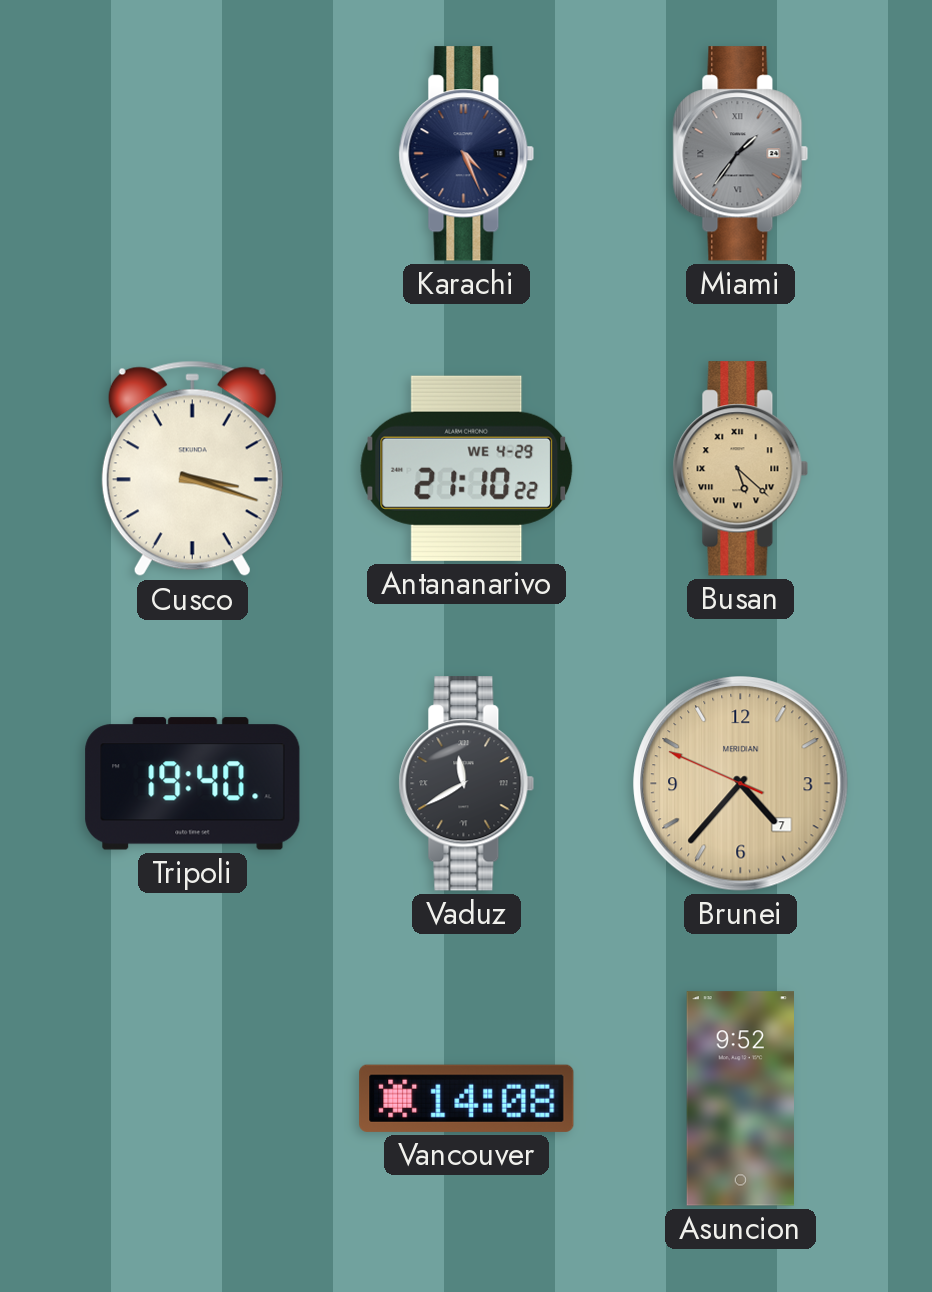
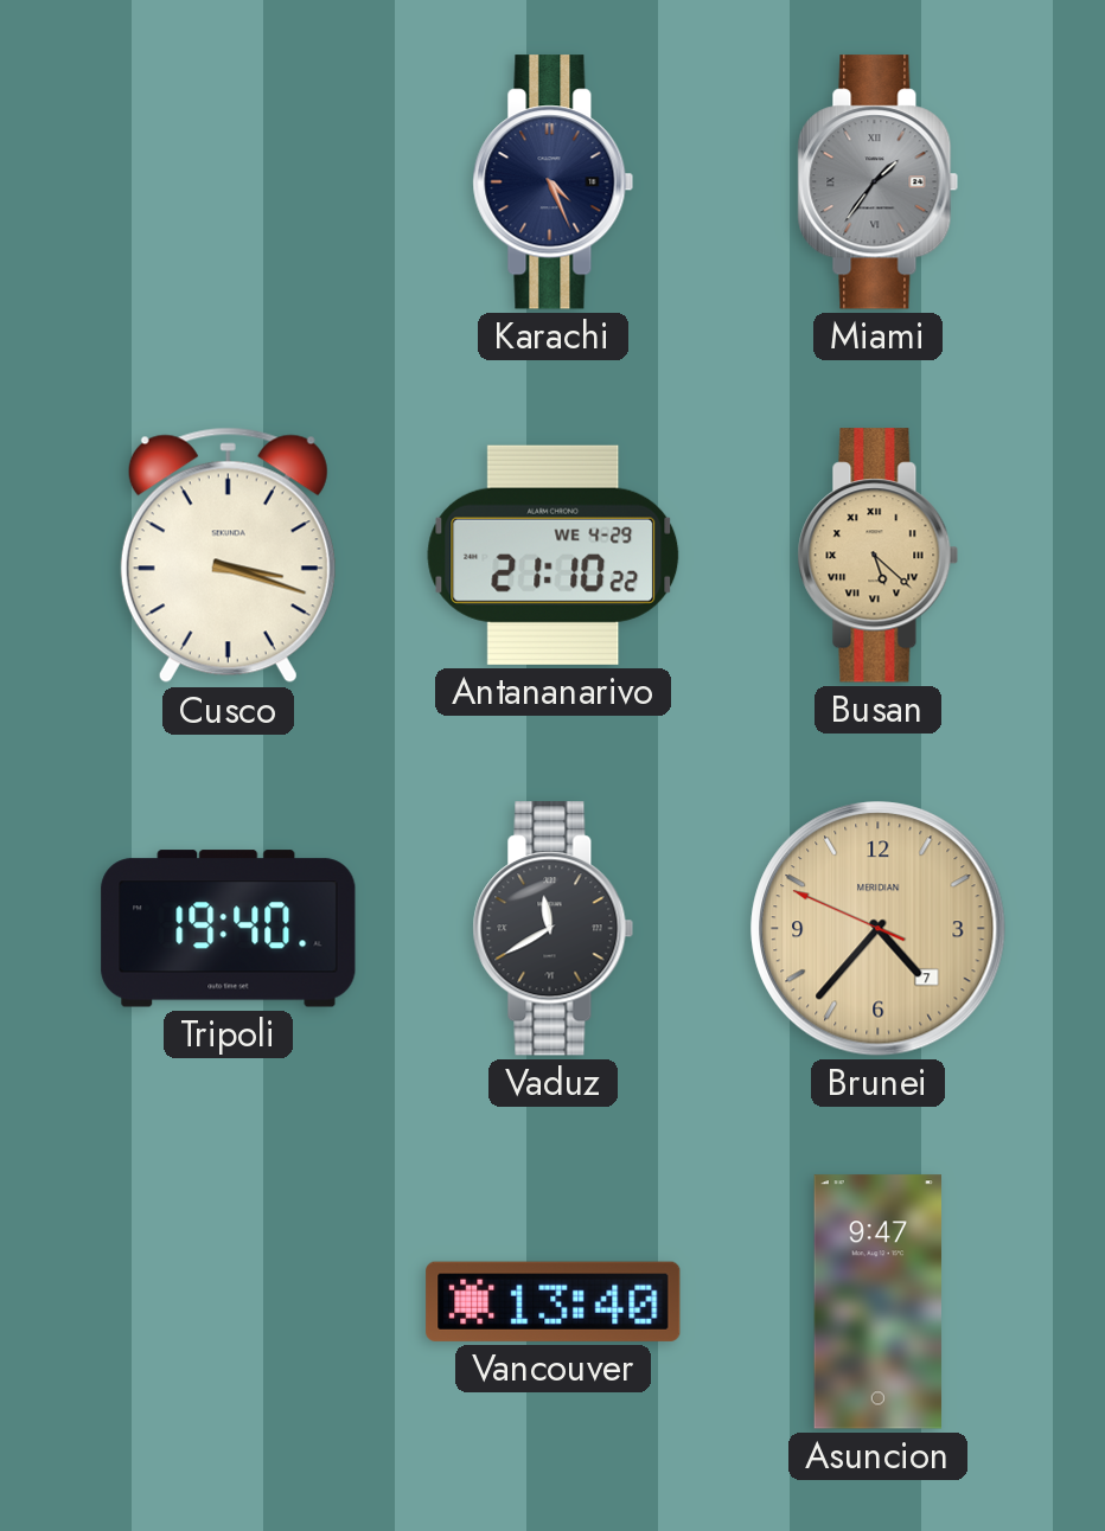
Vancouver: 14:08 -> 13:40
Asuncion: 9:52 -> 9:47
